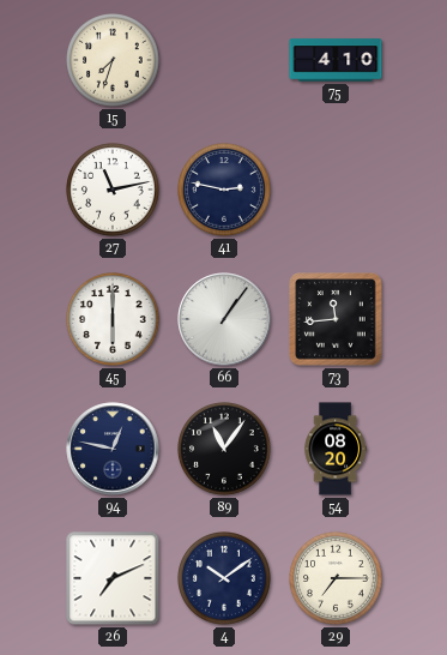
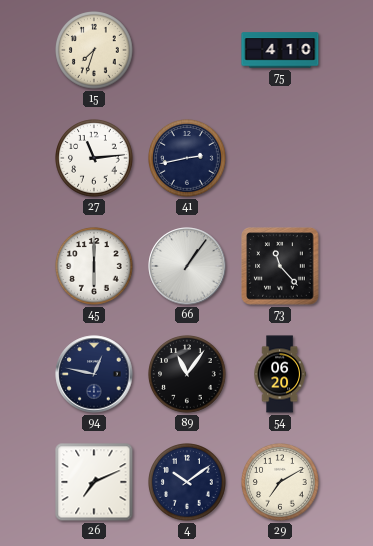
27: 11:13 -> 11:14
41: 2:47 -> 2:43
73: 11:44 -> 11:23
54: 08:20 -> 06:20
29: 7:15 -> 7:10
